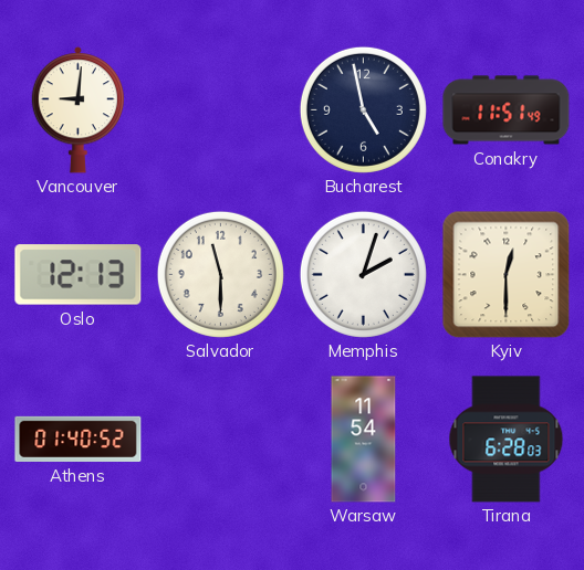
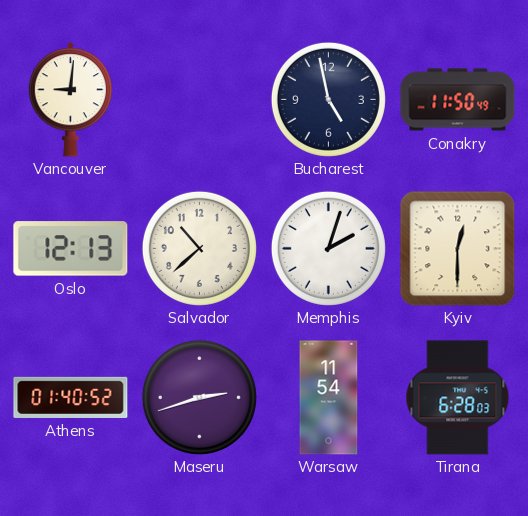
Conakry: 11:51 -> 11:50
Salvador: 11:30 -> 10:38
Maseru: none -> 2:42
